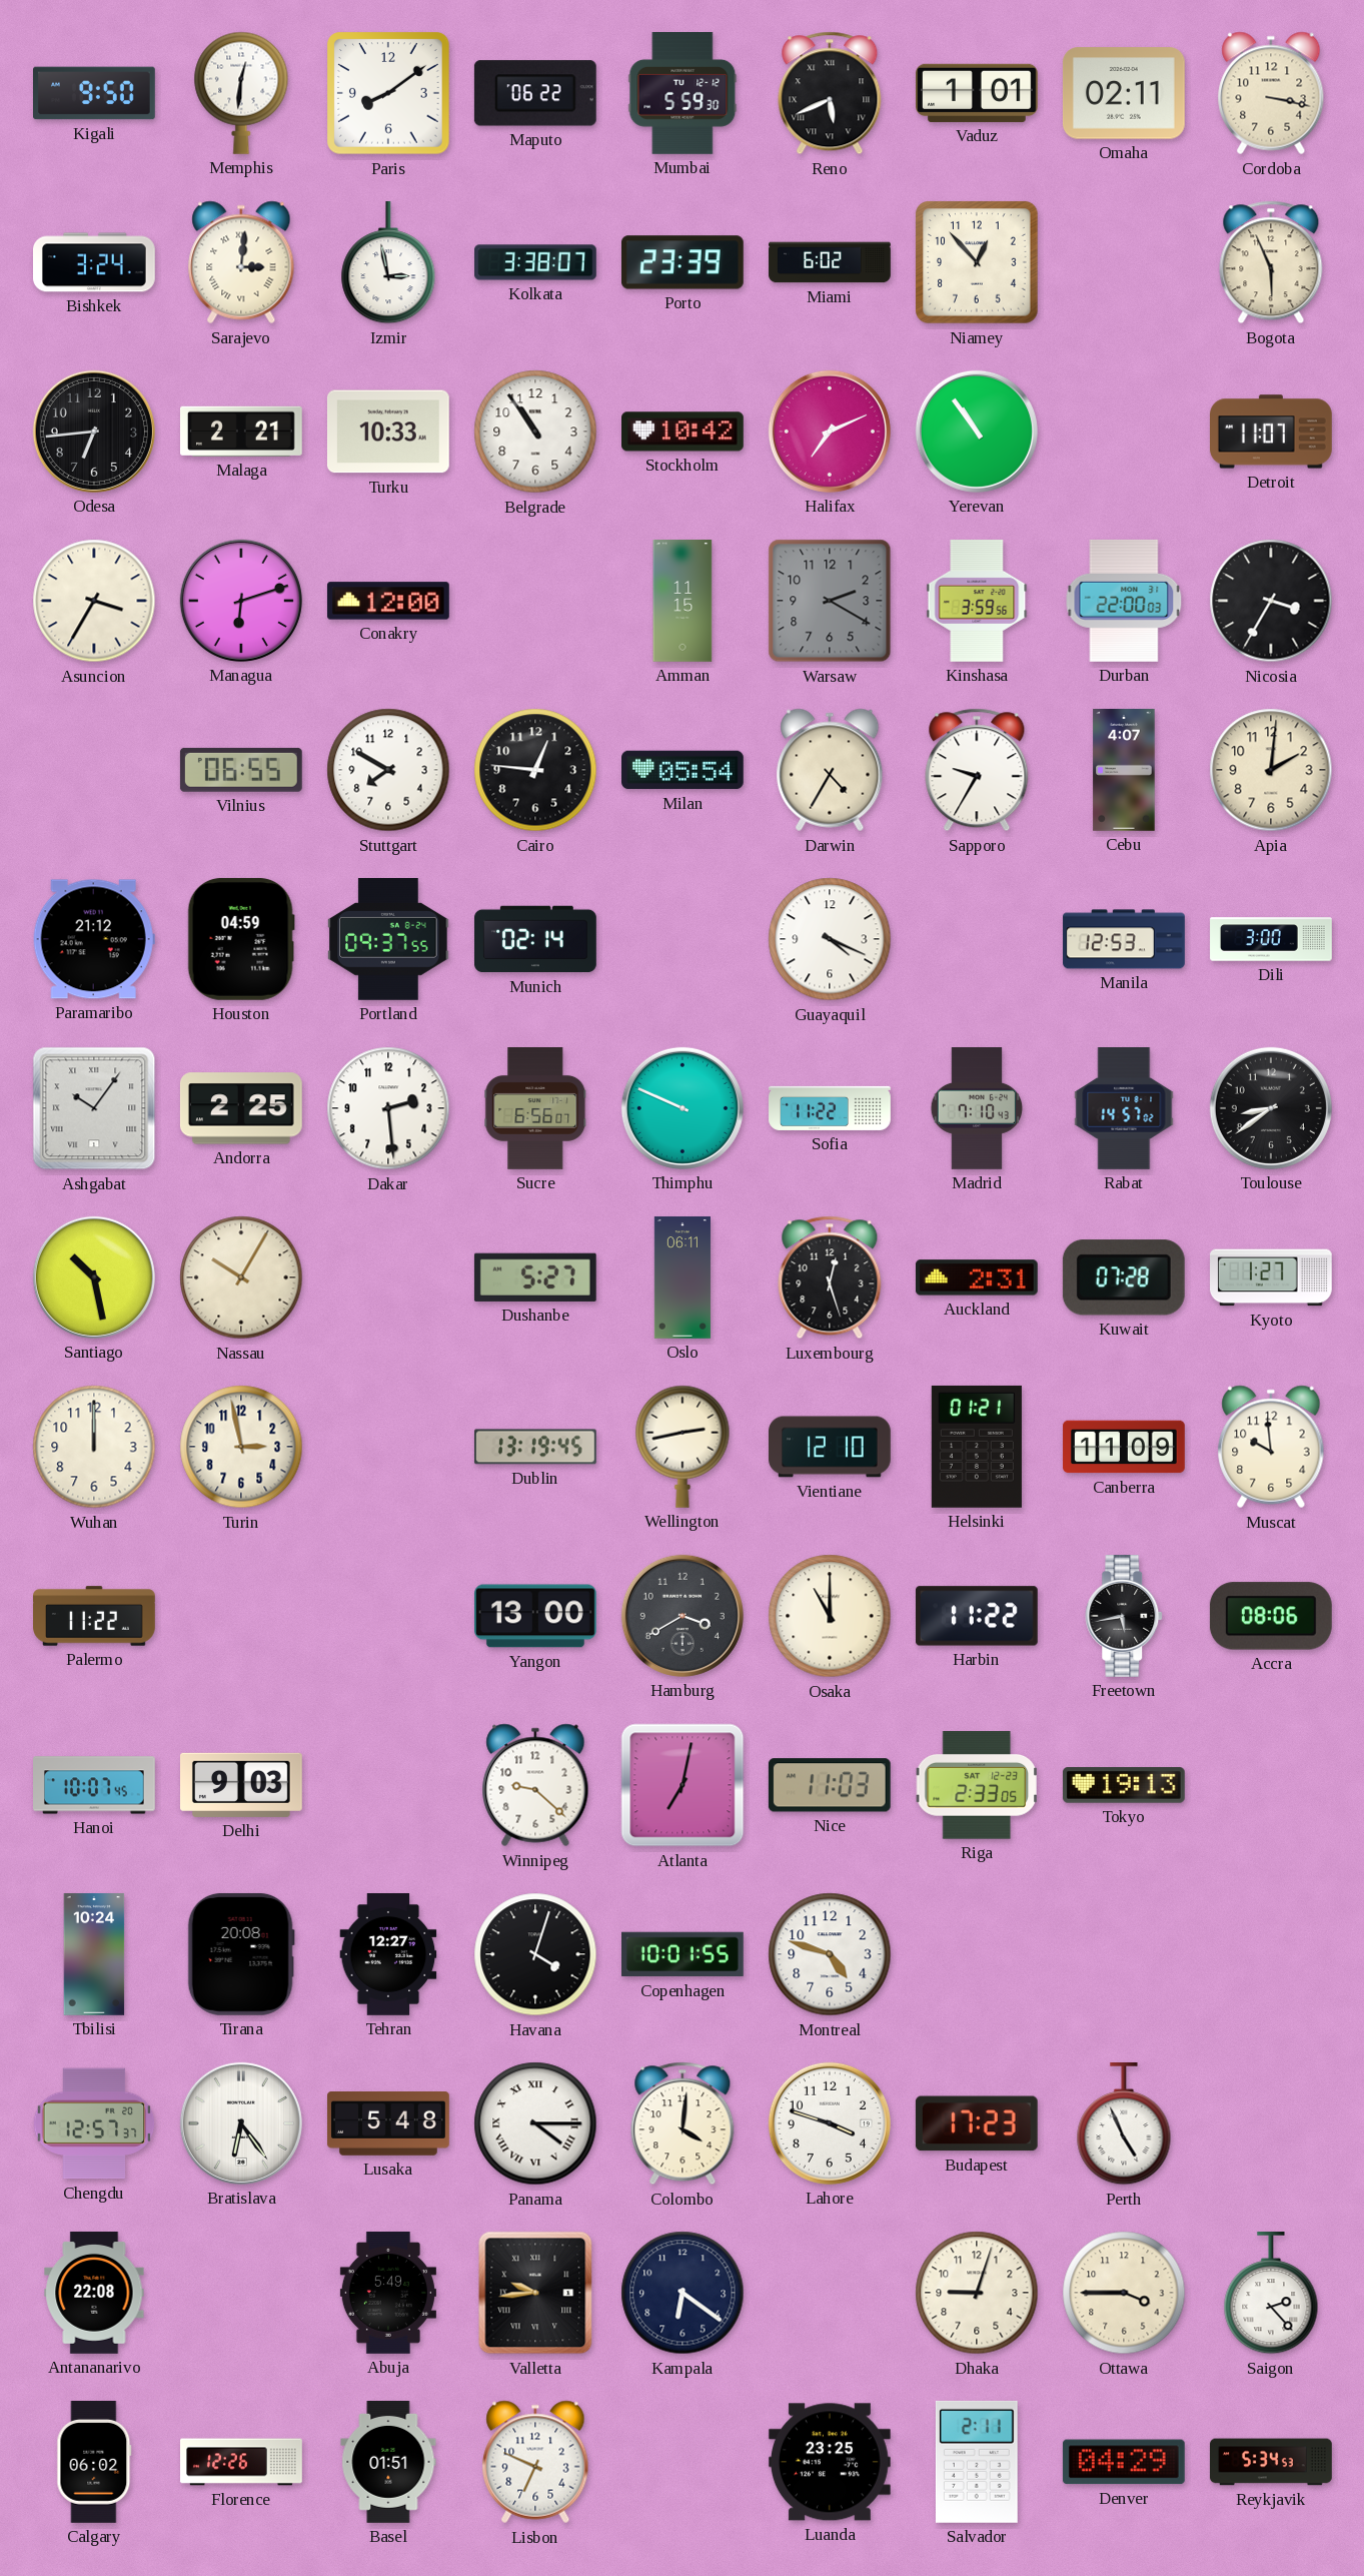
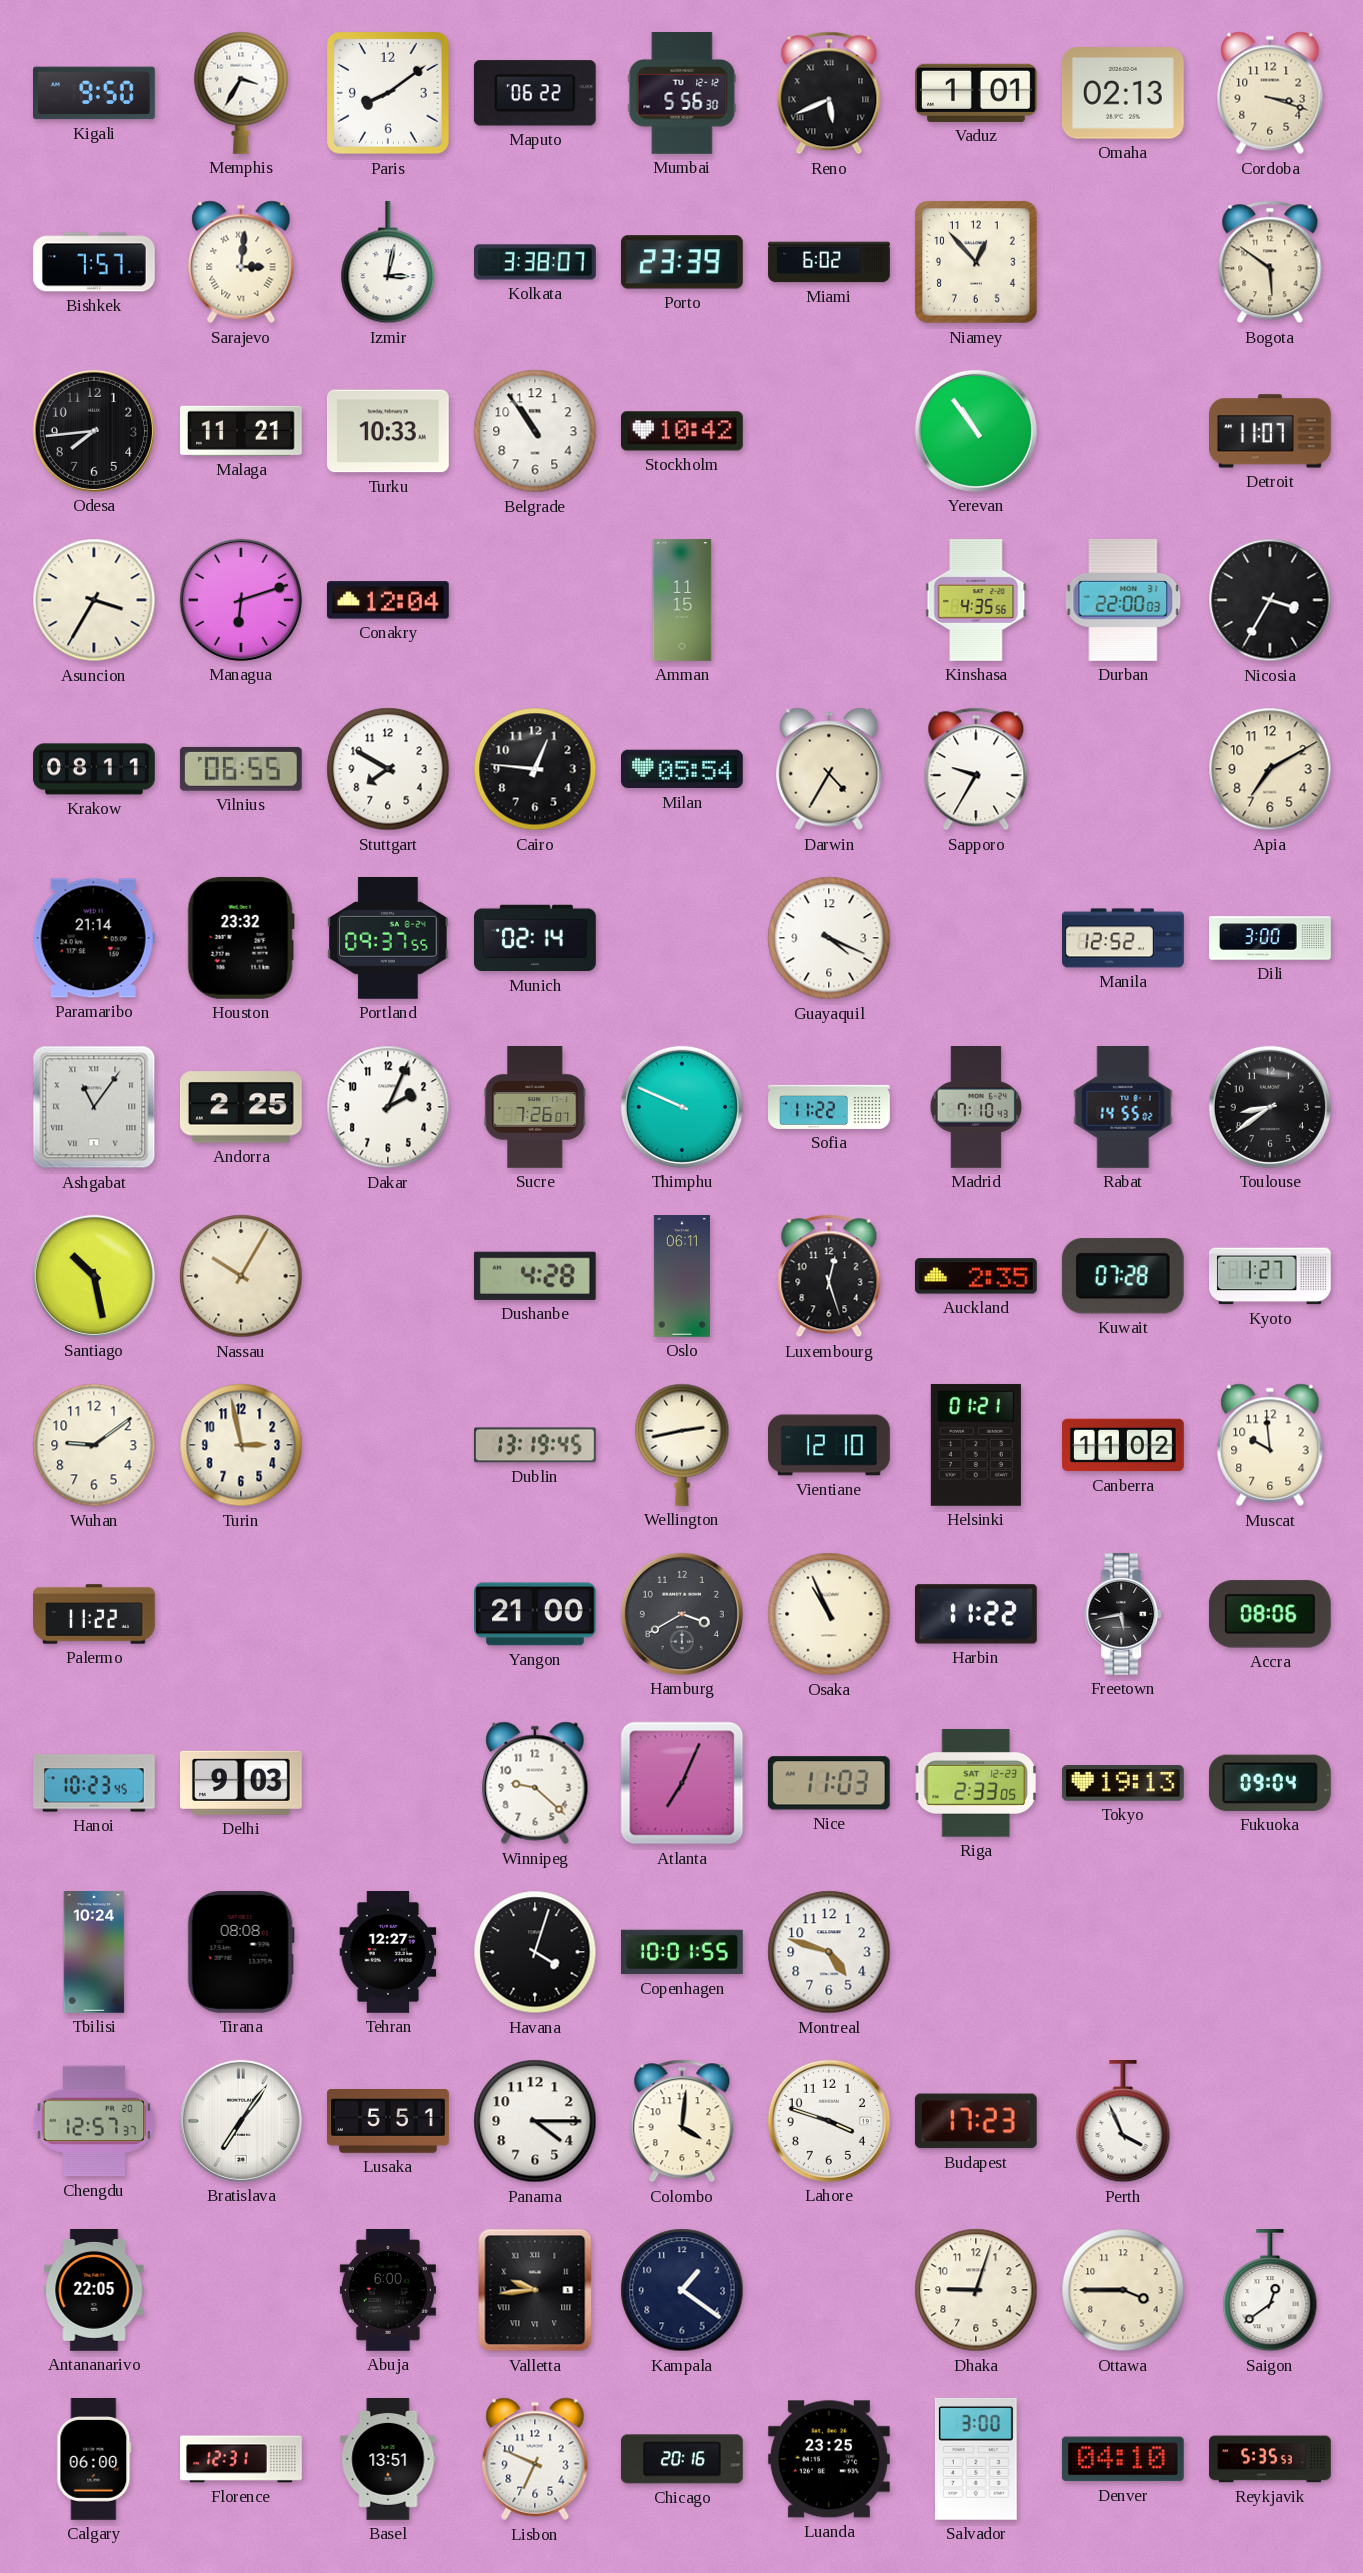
Memphis: 12:31 -> 3:35
Mumbai: 5:59 -> 5:56
Omaha: 02:11 -> 02:13
Cordoba: 3:17 -> 3:18
Bishkek: 3:24 -> 7:57
Izmir: 2:58 -> 3:02
Bogota: 5:56 -> 5:51
Odesa: 6:44 -> 7:44
Malaga: 2:21 -> 11:21
Halifax: 7:11 -> none
Conakry: 12:00 -> 12:04
Warsaw: 2:20 -> none
Kinshasa: 3:59 -> 4:35
Krakow: none -> 08:11
Cebu: 4:07 -> none
Apia: 2:01 -> 7:10
Paramaribo: 21:12 -> 21:14
Houston: 04:59 -> 23:32
Manila: 12:53 -> 12:52
Ashgabat: 10:06 -> 11:06
Dakar: 2:29 -> 2:04
Sucre: 6:56 -> 7:26
Rabat: 14:57 -> 14:55
Dushanbe: 5:27 -> 4:28
Auckland: 2:31 -> 2:35
Wuhan: 12:00 -> 9:09
Canberra: 11:09 -> 11:02
Yangon: 13:00 -> 21:00
Osaka: 11:00 -> 10:56
Hanoi: 10:07 -> 10:23
Atlanta: 7:02 -> 7:04
Fukuoka: none -> 09:04
Tirana: 20:08 -> 08:08
Bratislava: 6:24 -> 7:06
Lusaka: 5:48 -> 5:51
Panama numerals: Roman -> Arabic
Perth: 4:56 -> 3:56
Antananarivo: 22:08 -> 22:05
Abuja: 5:49 -> 6:00
Kampala: 6:21 -> 1:21
Saigon: 2:23 -> 12:39
Calgary: 06:02 -> 06:00
Florence: 12:26 -> 12:31
Basel: 01:51 -> 13:51
Chicago: none -> 20:16
Salvador: 2:11 -> 3:00
Denver: 04:29 -> 04:10
Reykjavik: 5:34 -> 5:35
